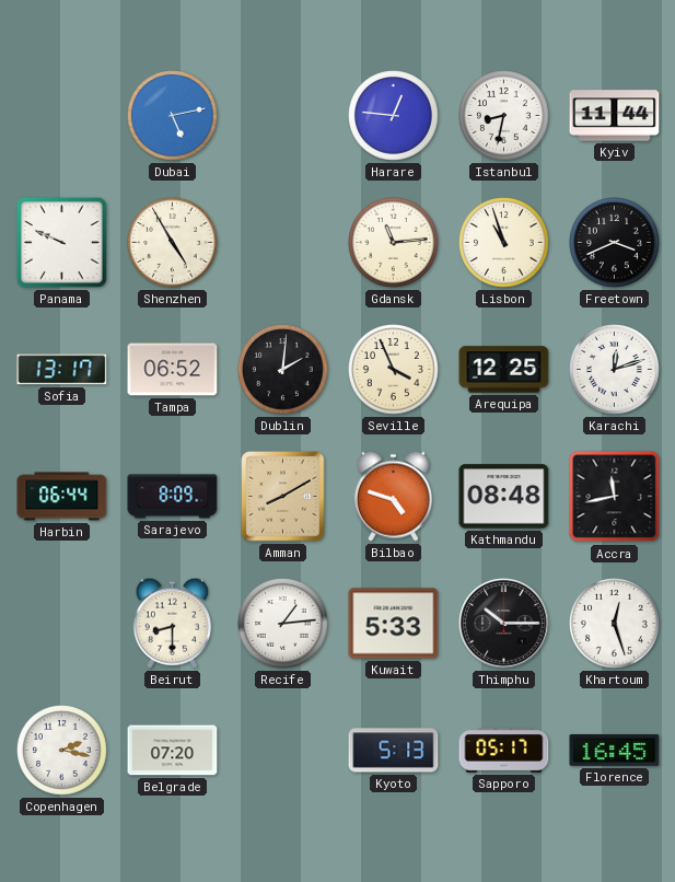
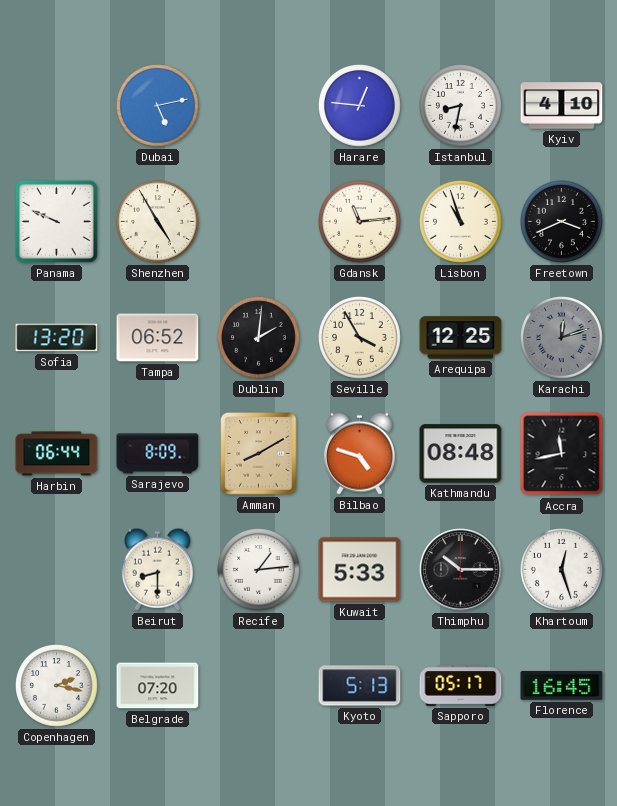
Kyiv: 11:44 -> 4:10
Sofia: 13:17 -> 13:20
Seville: 3:56 -> 3:55
Karachi dial: white -> grey
